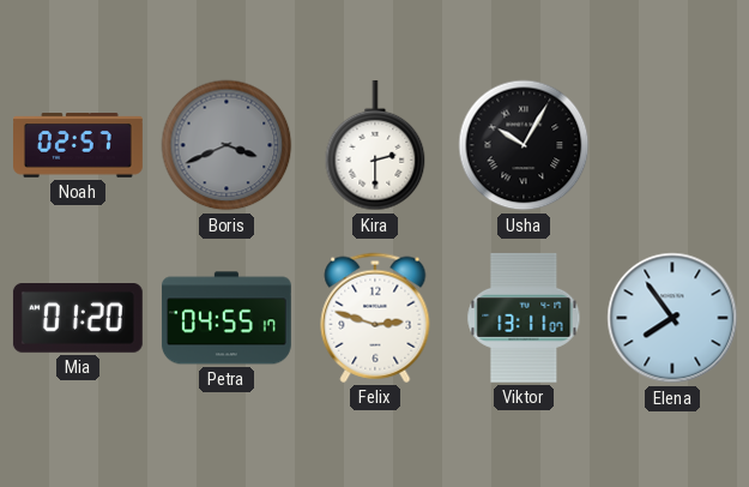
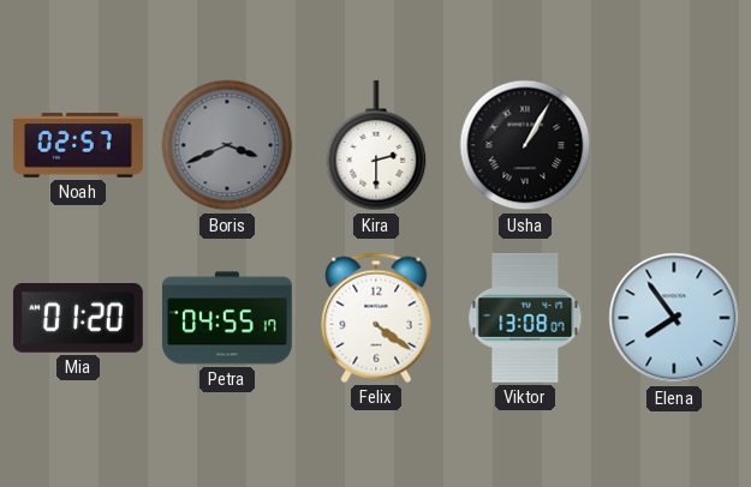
Usha: 10:05 -> 1:05
Felix: 2:48 -> 4:21
Viktor: 13:11 -> 13:08
